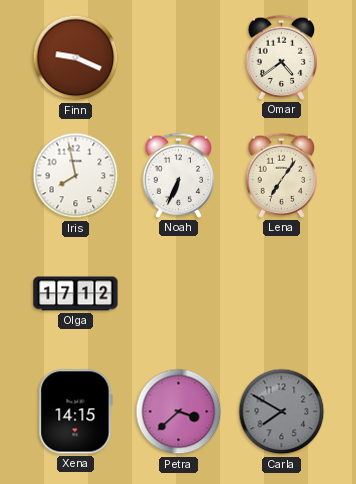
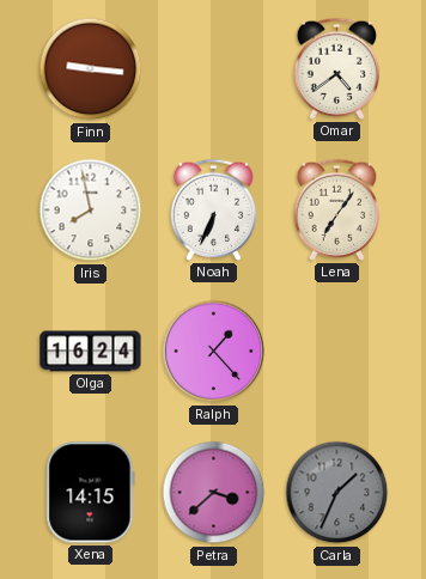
Finn: 9:19 -> 9:16
Olga: 17:12 -> 16:24
Ralph: none -> 1:23
Carla: 7:50 -> 1:34
